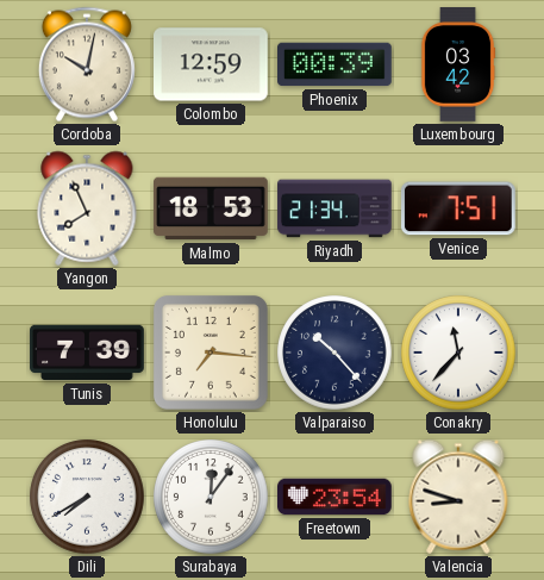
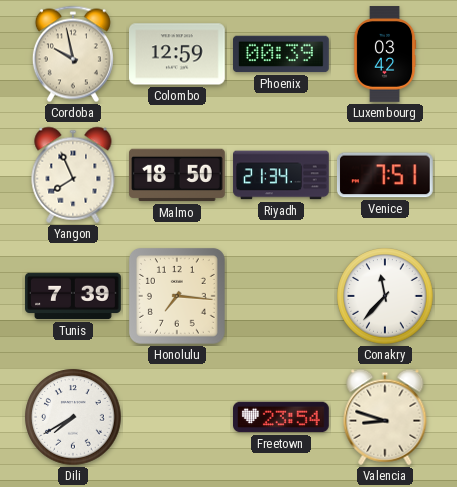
Cordoba: 10:02 -> 9:58
Malmo: 18:53 -> 18:50
Valparaiso: 10:23 -> none
Surabaya: 12:06 -> none
